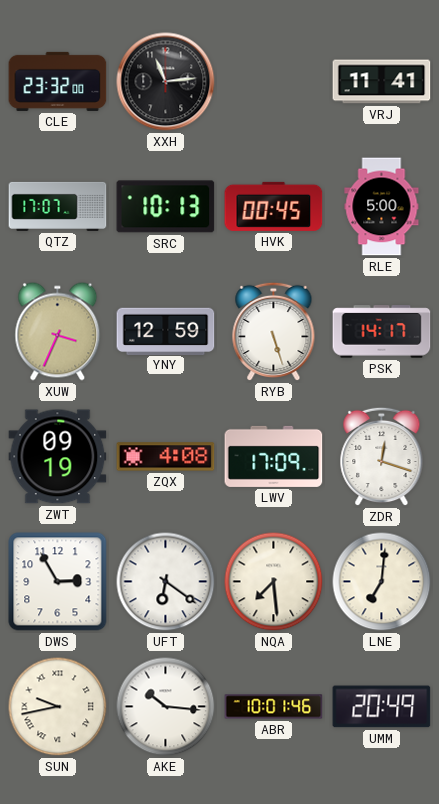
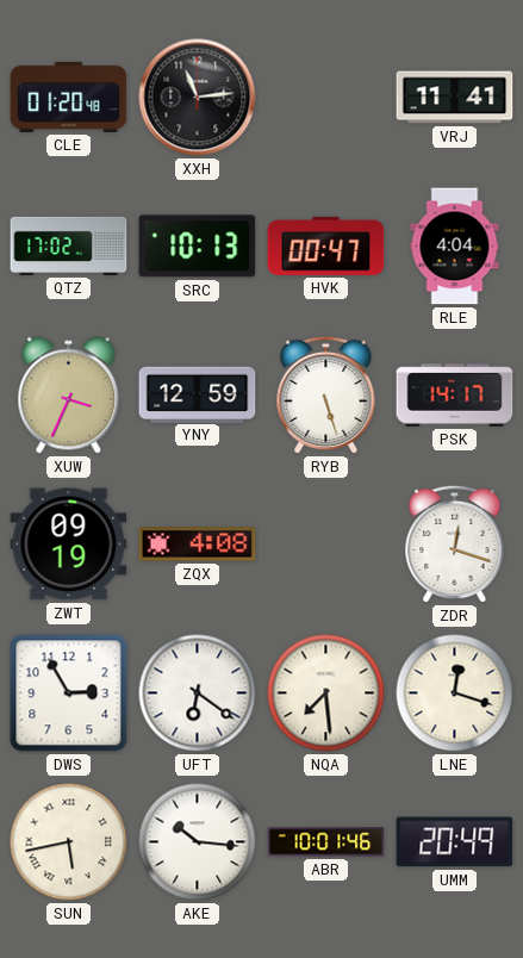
CLE: 23:32 -> 01:20
QTZ: 17:07 -> 17:02
HVK: 00:45 -> 00:47
RLE: 5:00 -> 4:04
LWV: 17:09 -> none
LNE: 7:01 -> 12:18
SUN: 9:43 -> 5:43
